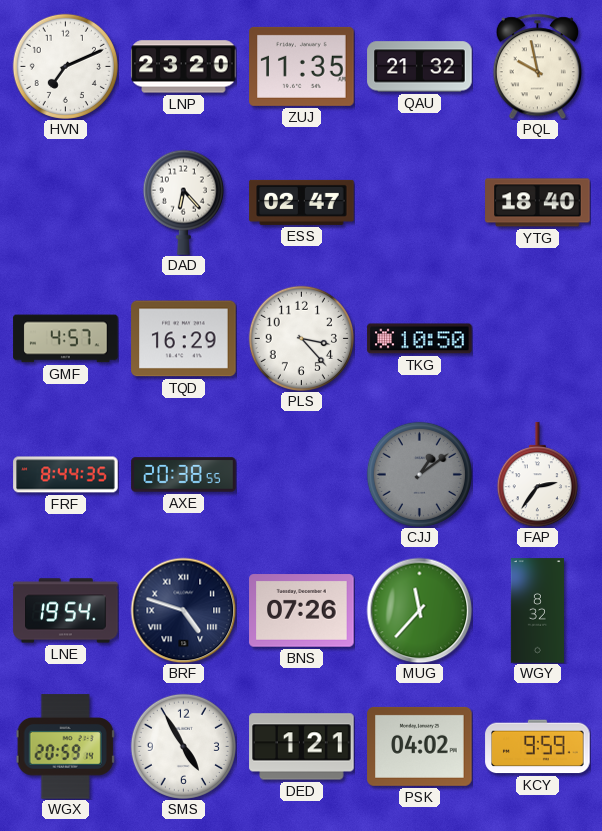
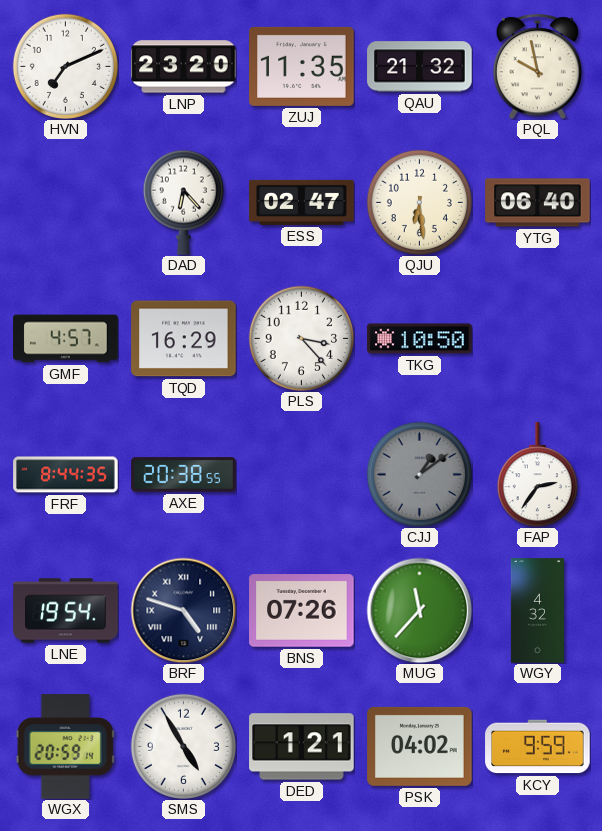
QJU: none -> 6:29
YTG: 18:40 -> 06:40
WGY: 8:32 -> 4:32
